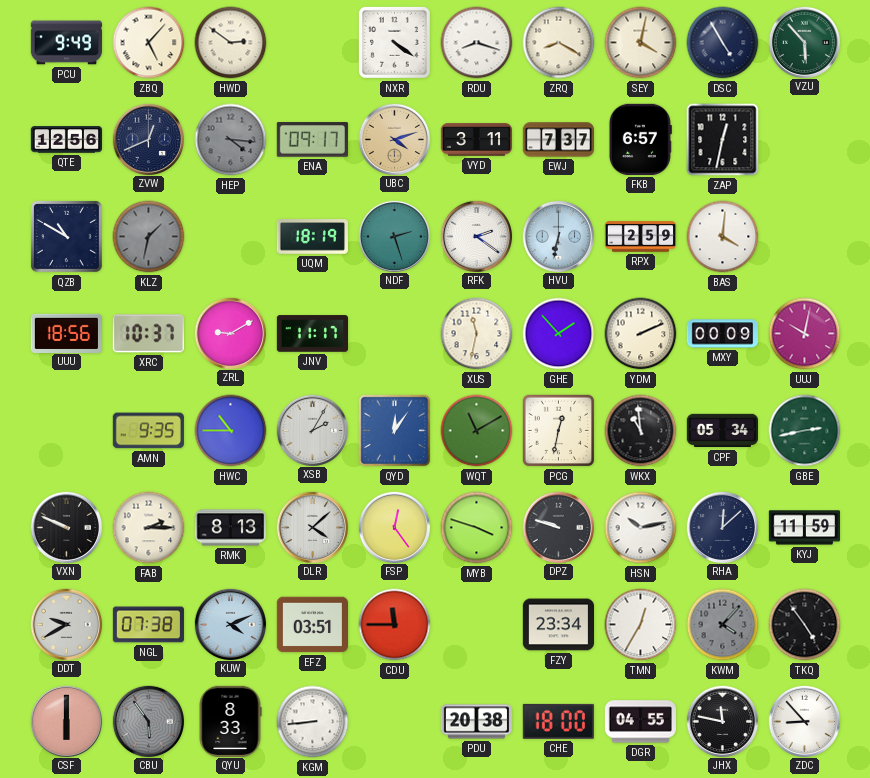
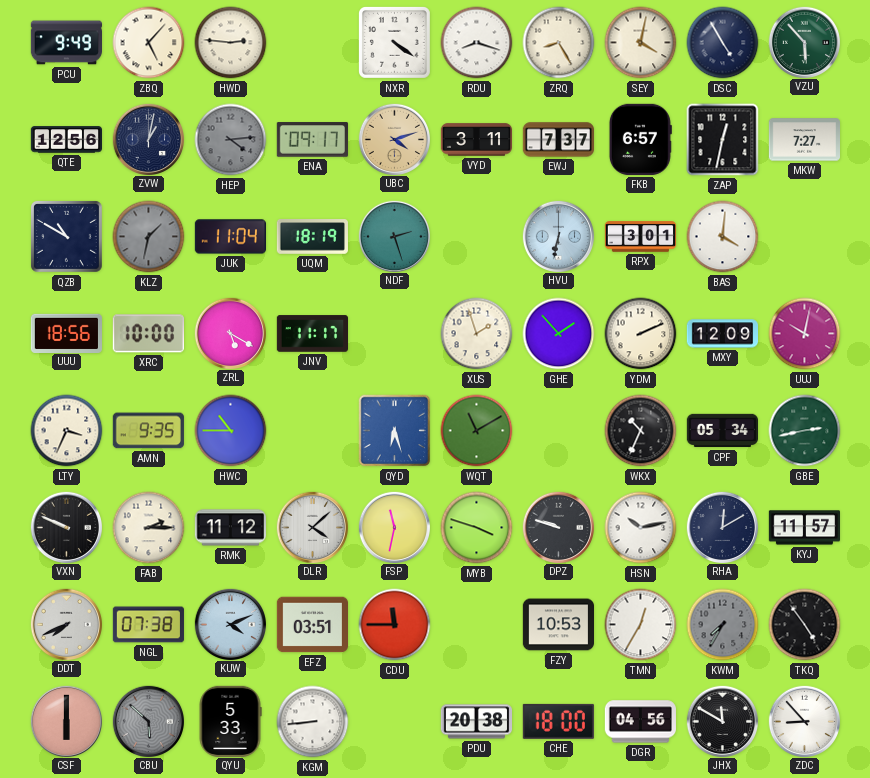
HWD: 2:51 -> 2:46
ZRQ: 8:20 -> 8:25
ZVW: 12:41 -> 1:02
HEP: 4:16 -> 4:14
MKW: none -> 7:27
JUK: none -> 11:04
RFK: 2:21 -> none
RPX: 2:59 -> 3:01
XRC: 10:37 -> 10:00
ZRL: 9:10 -> 5:20
XUS: 11:32 -> 1:57
MXY: 00:09 -> 12:09
LTY: none -> 3:34
XSB: 2:05 -> none
QYD: 12:06 -> 6:27
PCG: 12:32 -> none
WKX: 10:59 -> 10:34
RMK: 8:13 -> 11:12
FSP: 12:24 -> 11:32
RHA: 12:08 -> 12:10
KYJ: 11:59 -> 11:57
DDT: 9:40 -> 7:41
FZY: 23:34 -> 10:53
KWM: 4:07 -> 7:35
CBU: 5:54 -> 5:52
QYU: 8:33 -> 5:33
DGR: 04:55 -> 04:56
JHX: 11:47 -> 11:50
